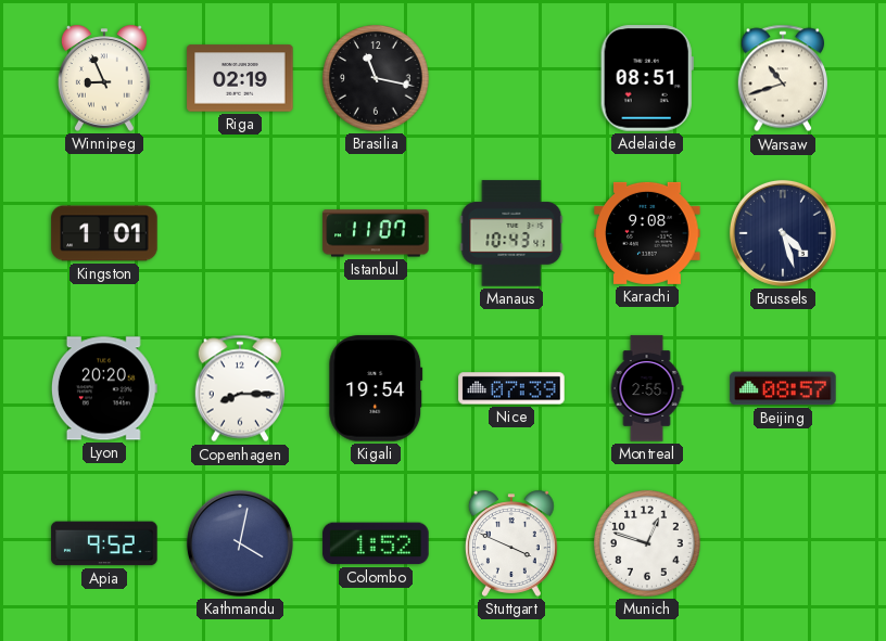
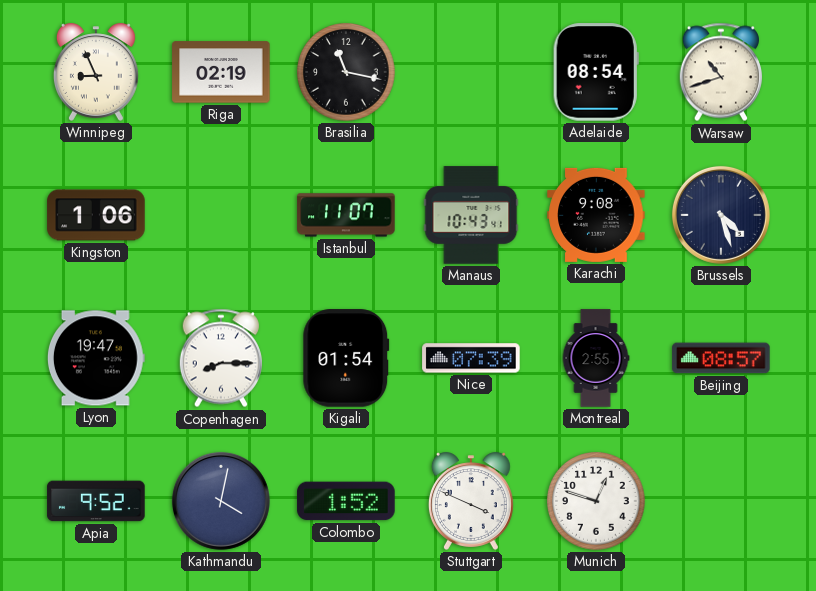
Adelaide: 08:51 -> 08:54
Kingston: 1:01 -> 1:06
Lyon: 20:20 -> 19:47
Kigali: 19:54 -> 01:54
